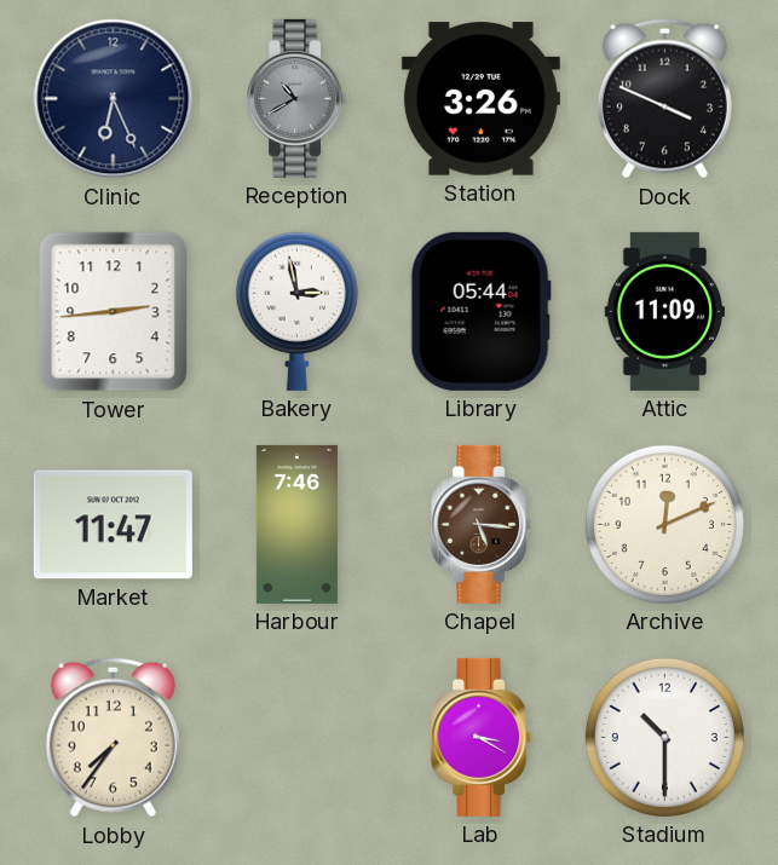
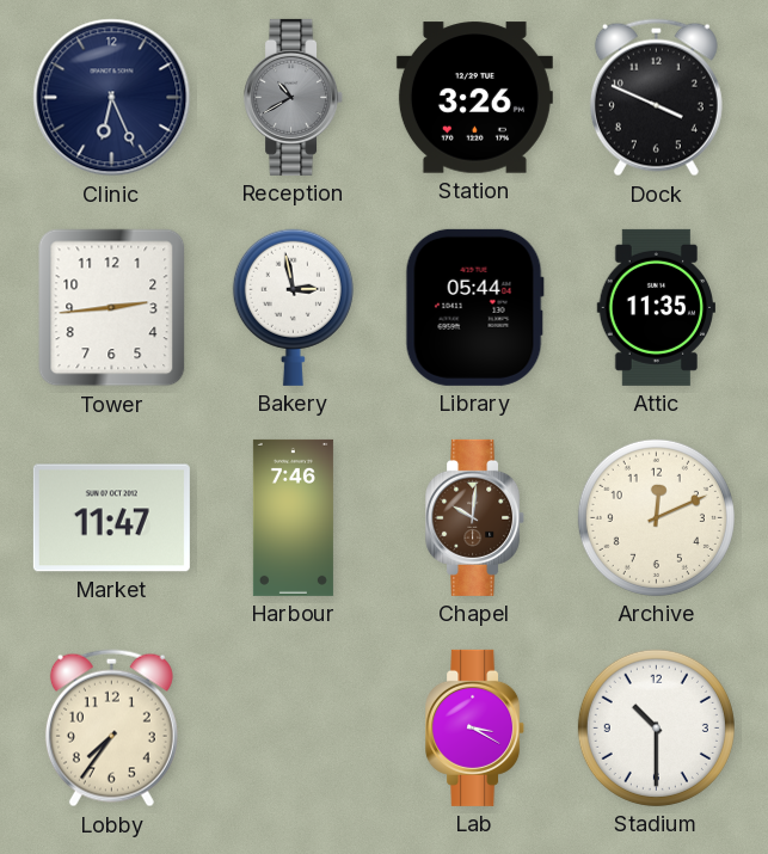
Attic: 11:09 -> 11:35
Chapel: 5:16 -> 10:01
